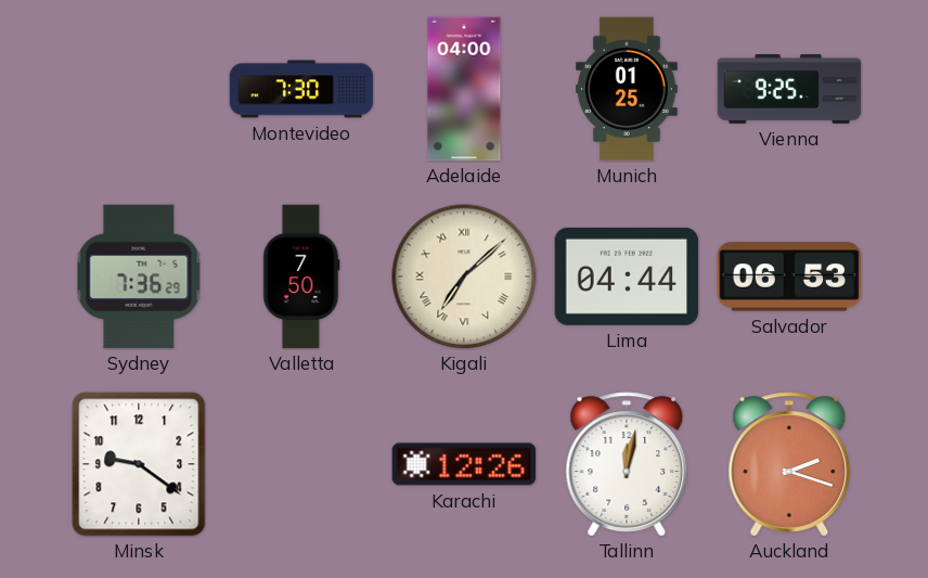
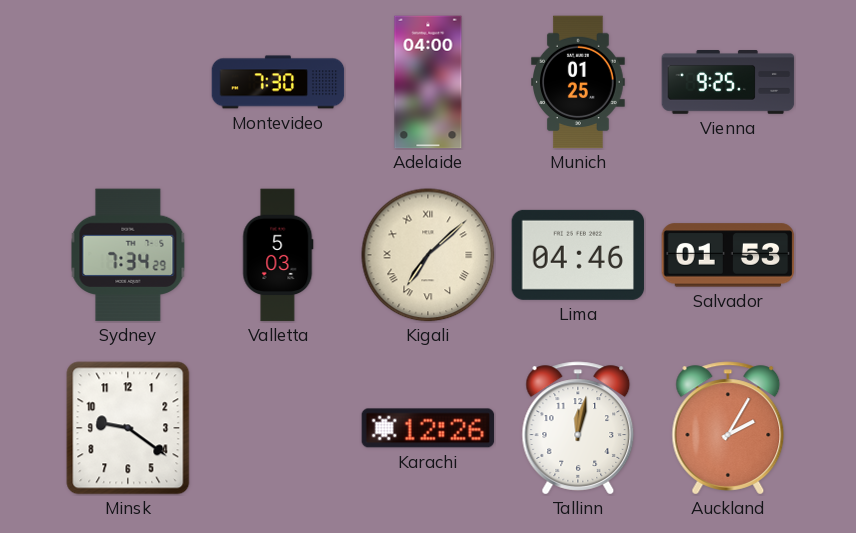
Sydney: 7:36 -> 7:34
Valletta: 7:50 -> 5:03
Lima: 04:44 -> 04:46
Salvador: 06:53 -> 01:53
Auckland: 2:18 -> 2:05
